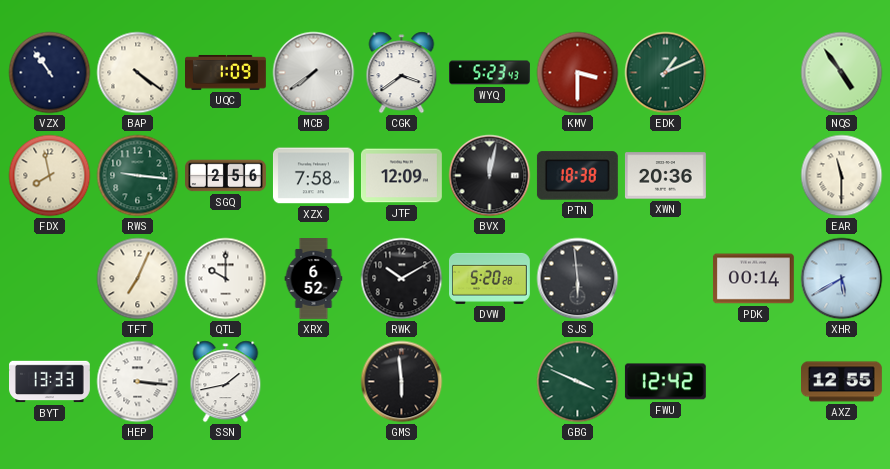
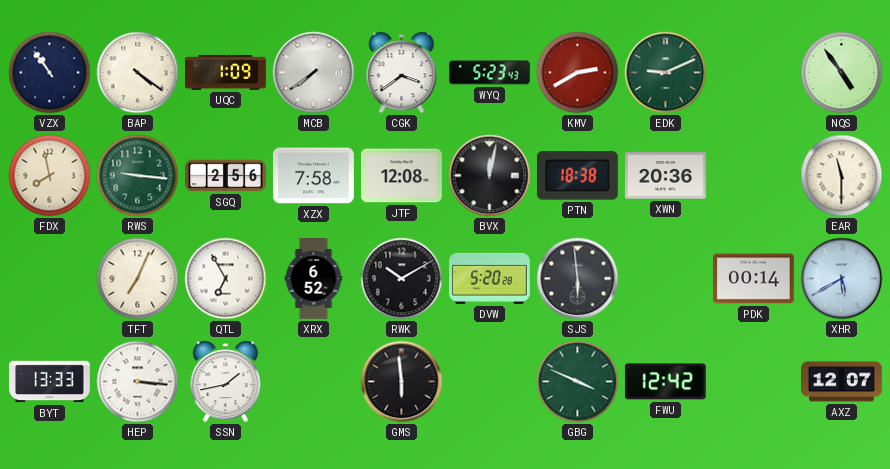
KMV: 3:30 -> 2:40
EDK: 1:11 -> 9:11
JTF: 12:09 -> 12:08
QTL: 10:00 -> 6:55
AXZ: 12:55 -> 12:07
